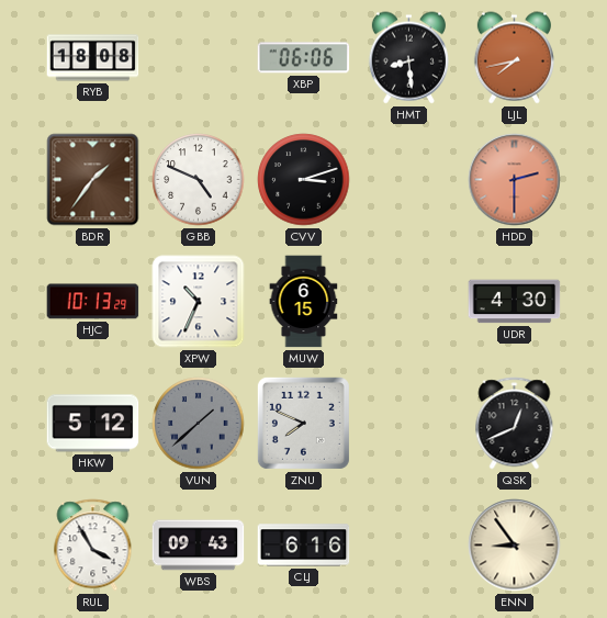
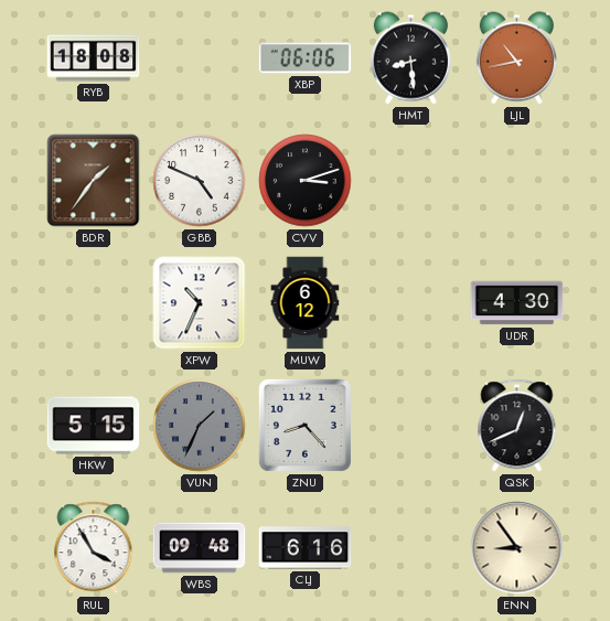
LJL: 7:43 -> 10:43
HDD: 2:30 -> none
HJC: 10:13 -> none
MUW: 6:15 -> 6:12
HKW: 5:12 -> 5:15
VUN: 1:38 -> 1:34
ZNU: 7:49 -> 8:23
WBS: 09:43 -> 09:48
